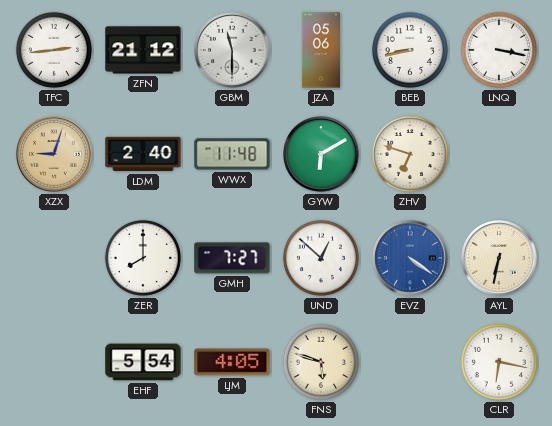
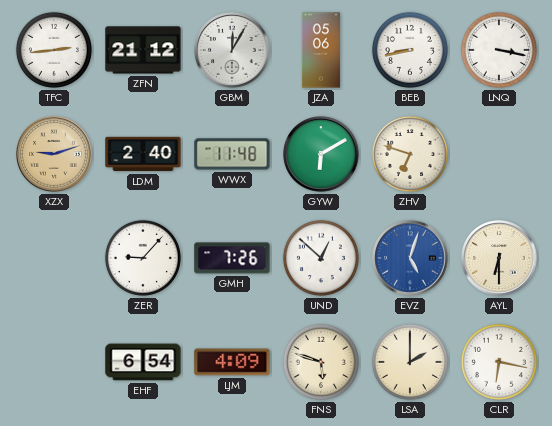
GBM: 11:30 -> 12:05
XZX: 9:03 -> 9:12
ZER: 8:00 -> 9:07
GMH: 7:27 -> 7:26
EVZ: 4:21 -> 5:03
AYL: 6:32 -> 6:30
EHF: 5:54 -> 6:54
LJM: 4:05 -> 4:09
LSA: none -> 2:00
